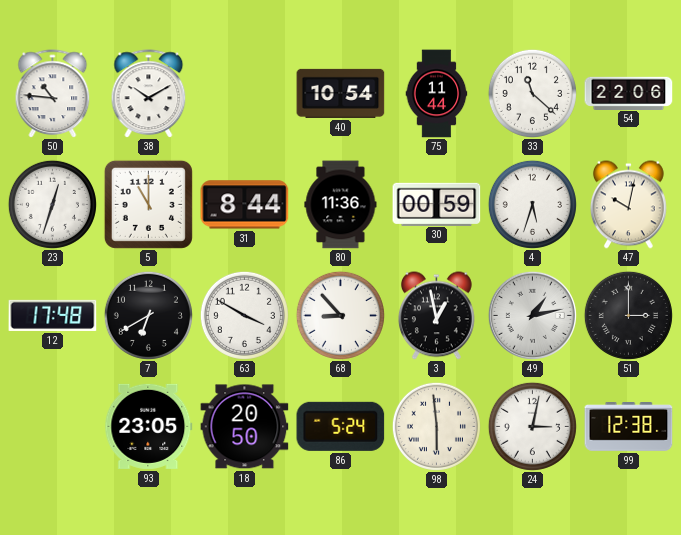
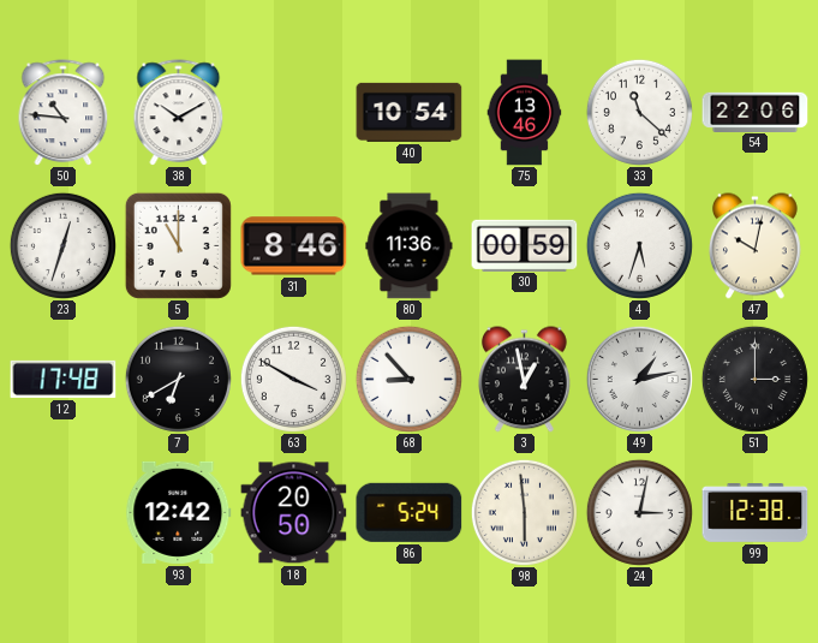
75: 11:44 -> 13:46
31: 8:44 -> 8:46
93: 23:05 -> 12:42
